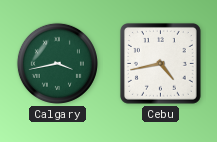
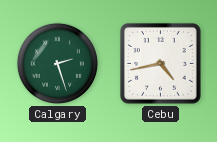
Calgary: 3:43 -> 2:27
